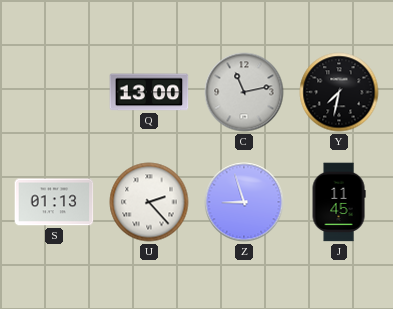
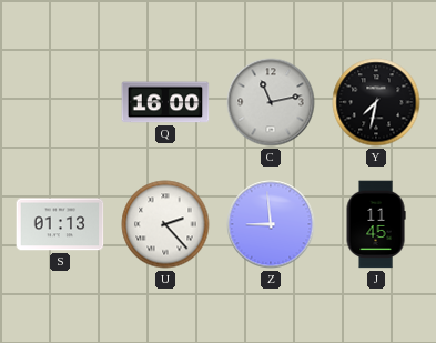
Q: 13:00 -> 16:00
Z: 8:57 -> 8:59
